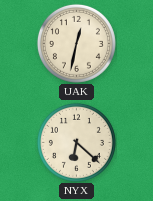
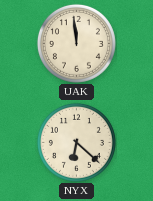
UAK: 12:32 -> 11:59
